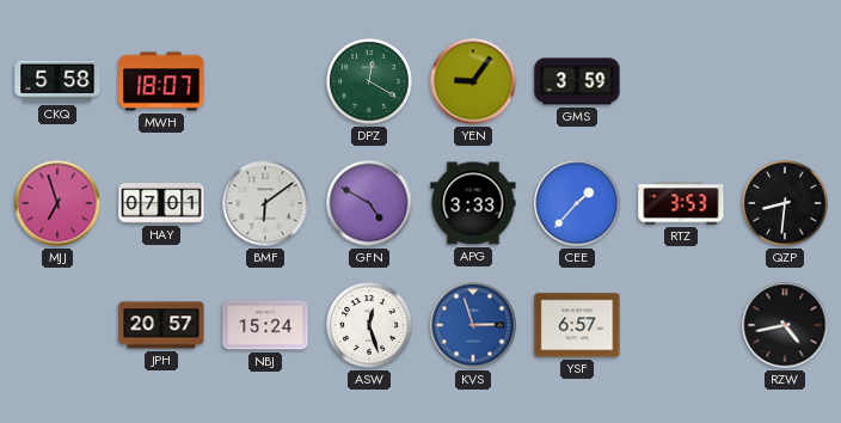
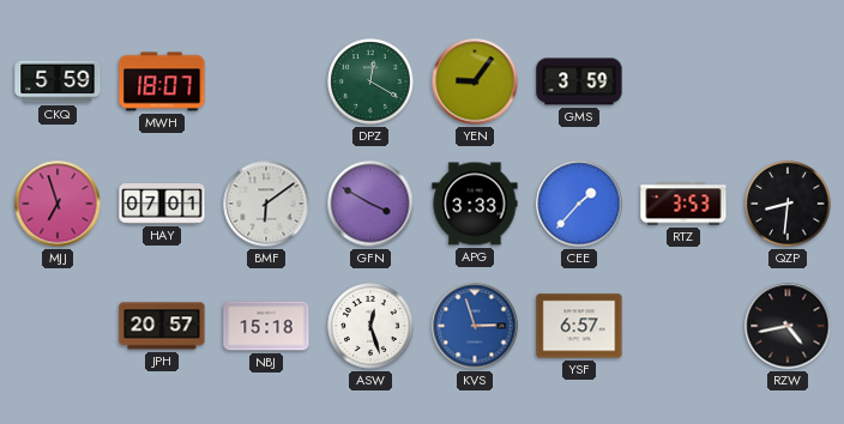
CKQ: 5:58 -> 5:59
GFN: 4:50 -> 3:50
NBJ: 15:24 -> 15:18
